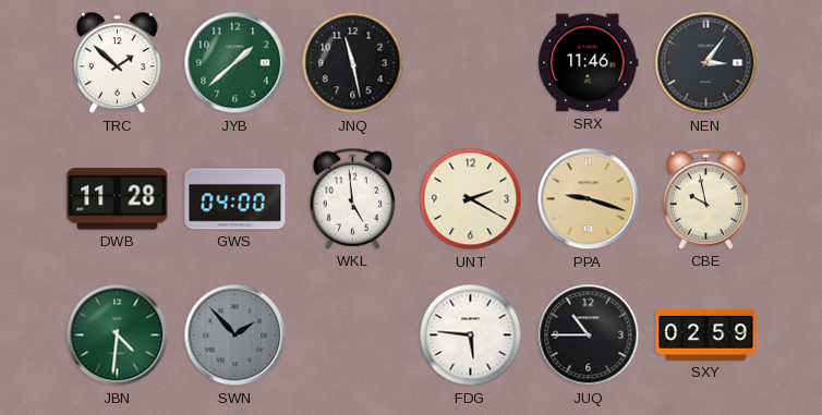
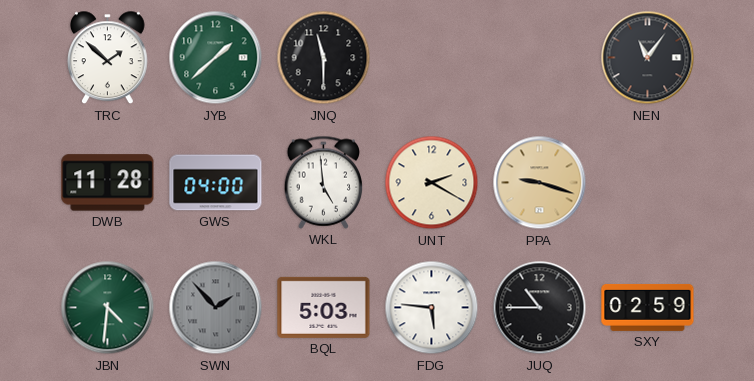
JNQ: 11:28 -> 11:30
SRX: 11:46 -> none
NEN: 3:06 -> 11:06
CBE: 9:58 -> none
BQL: none -> 5:03
